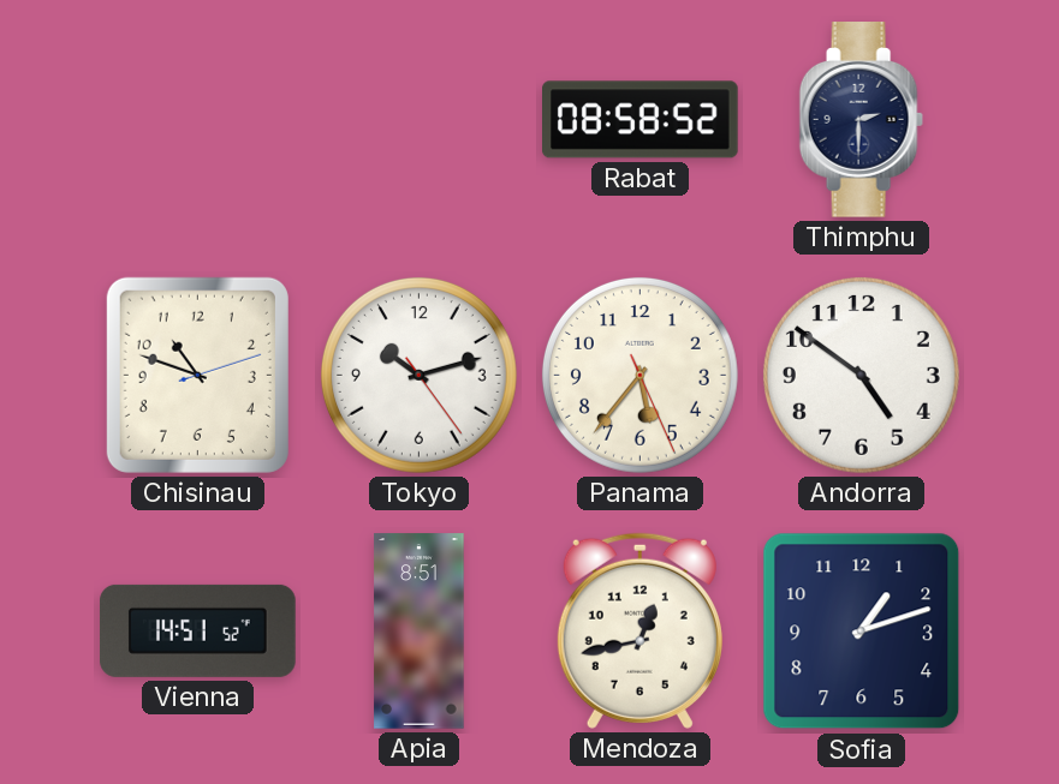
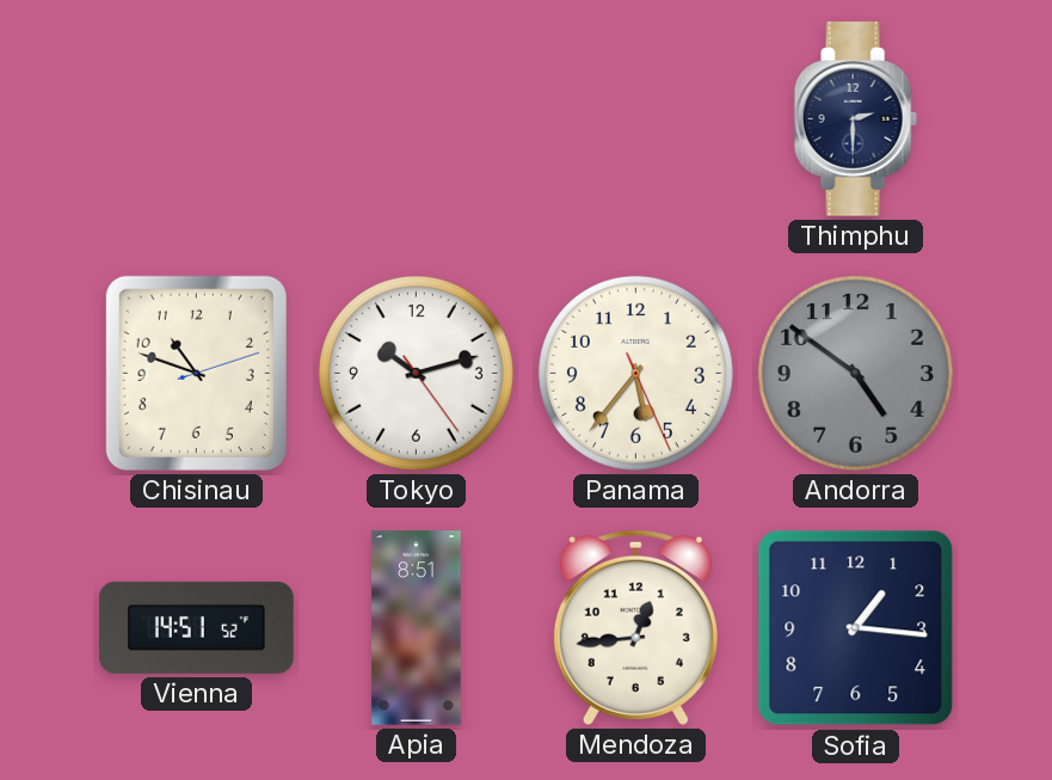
Rabat: 08:58 -> none
Andorra dial: white -> grey
Mendoza: 12:43 -> 12:44
Sofia: 1:12 -> 1:16
